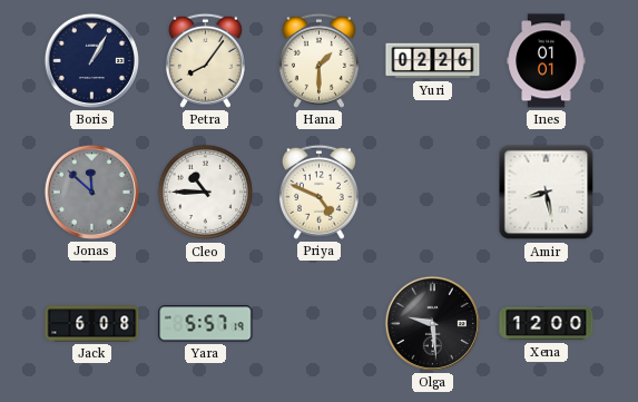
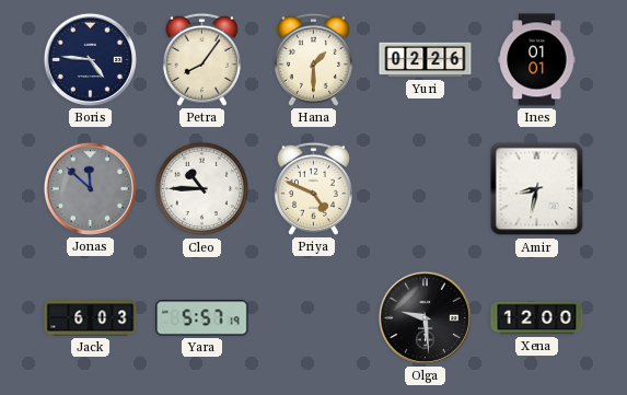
Boris: 1:05 -> 4:46
Amir: 8:28 -> 8:32
Jack: 6:08 -> 6:03
